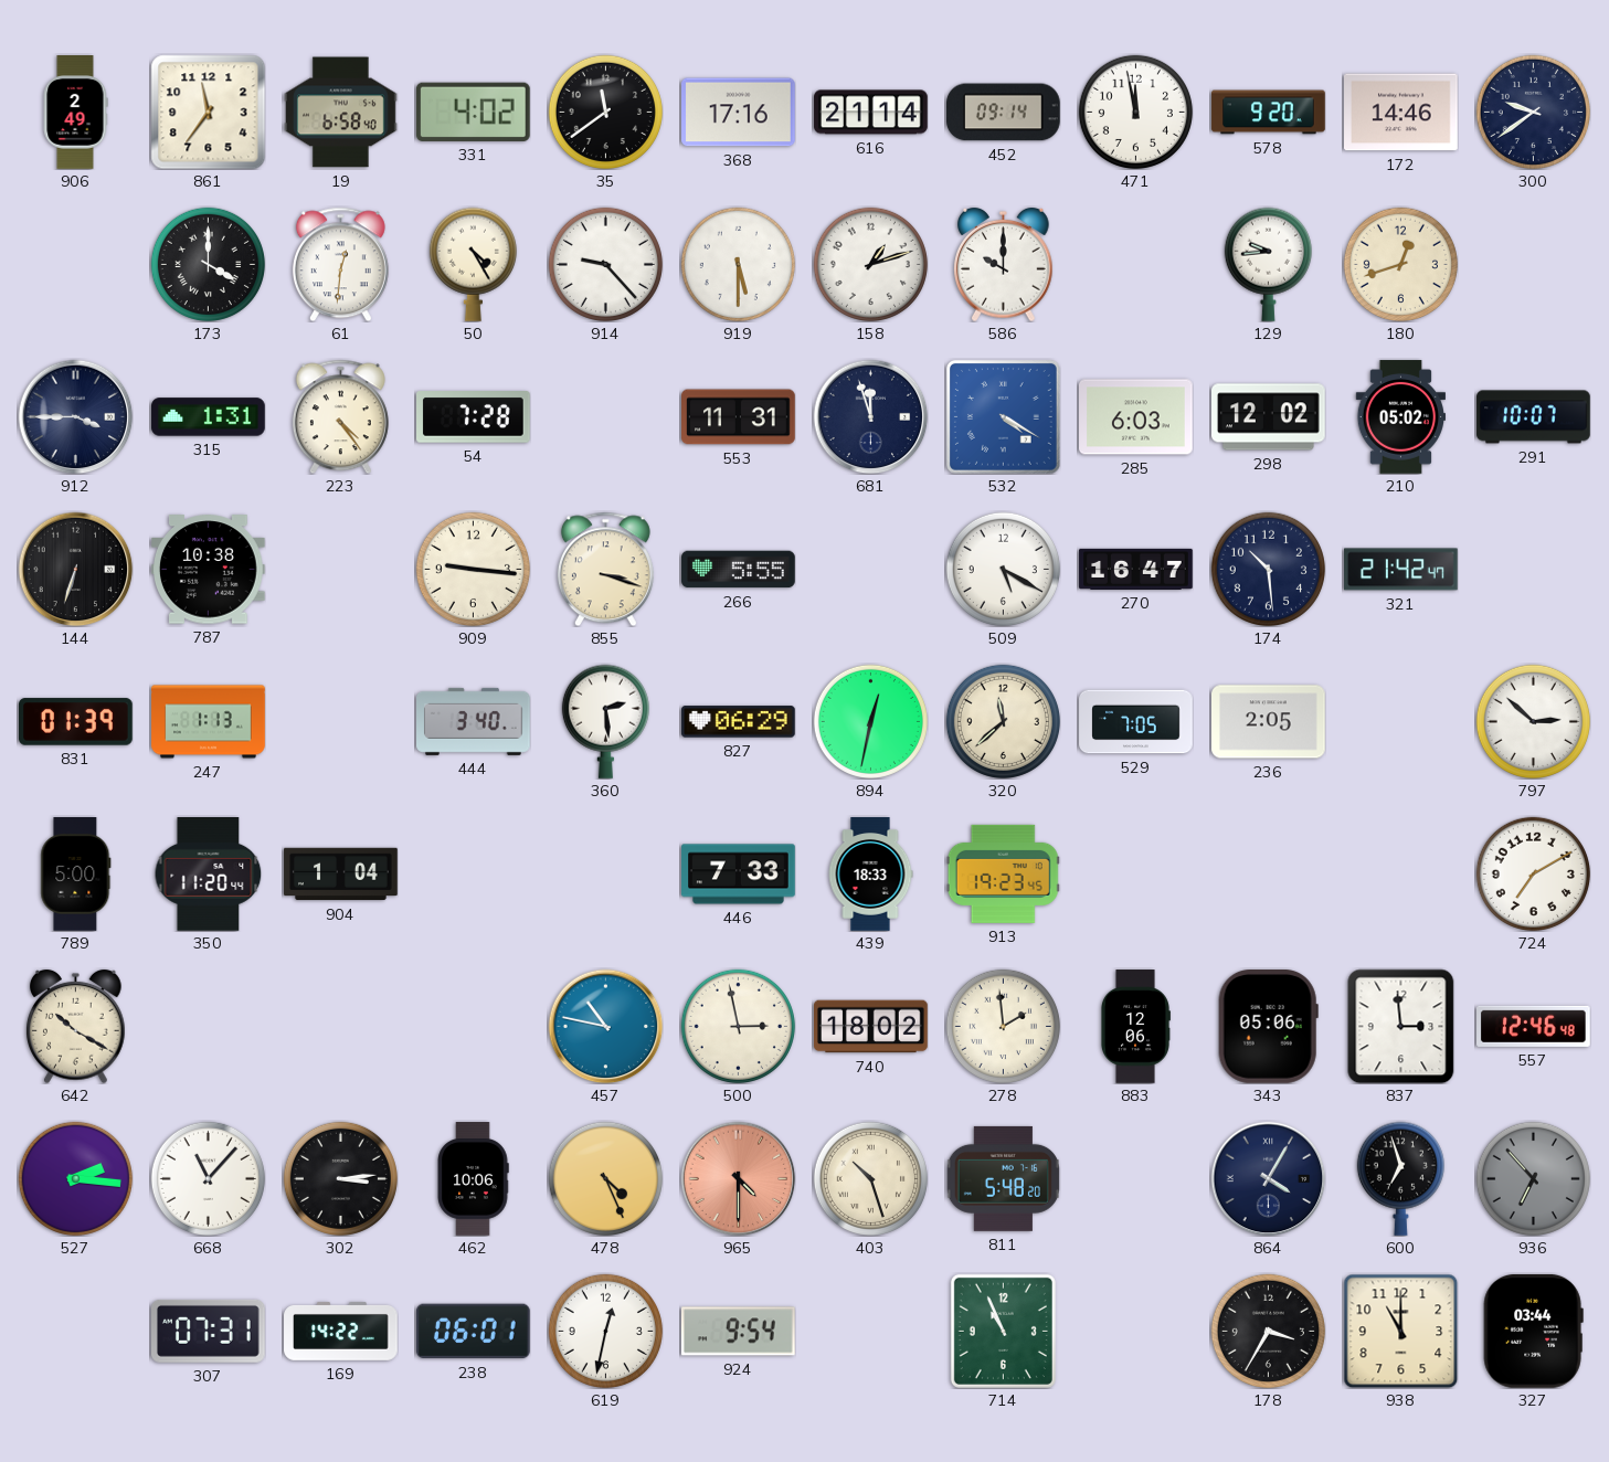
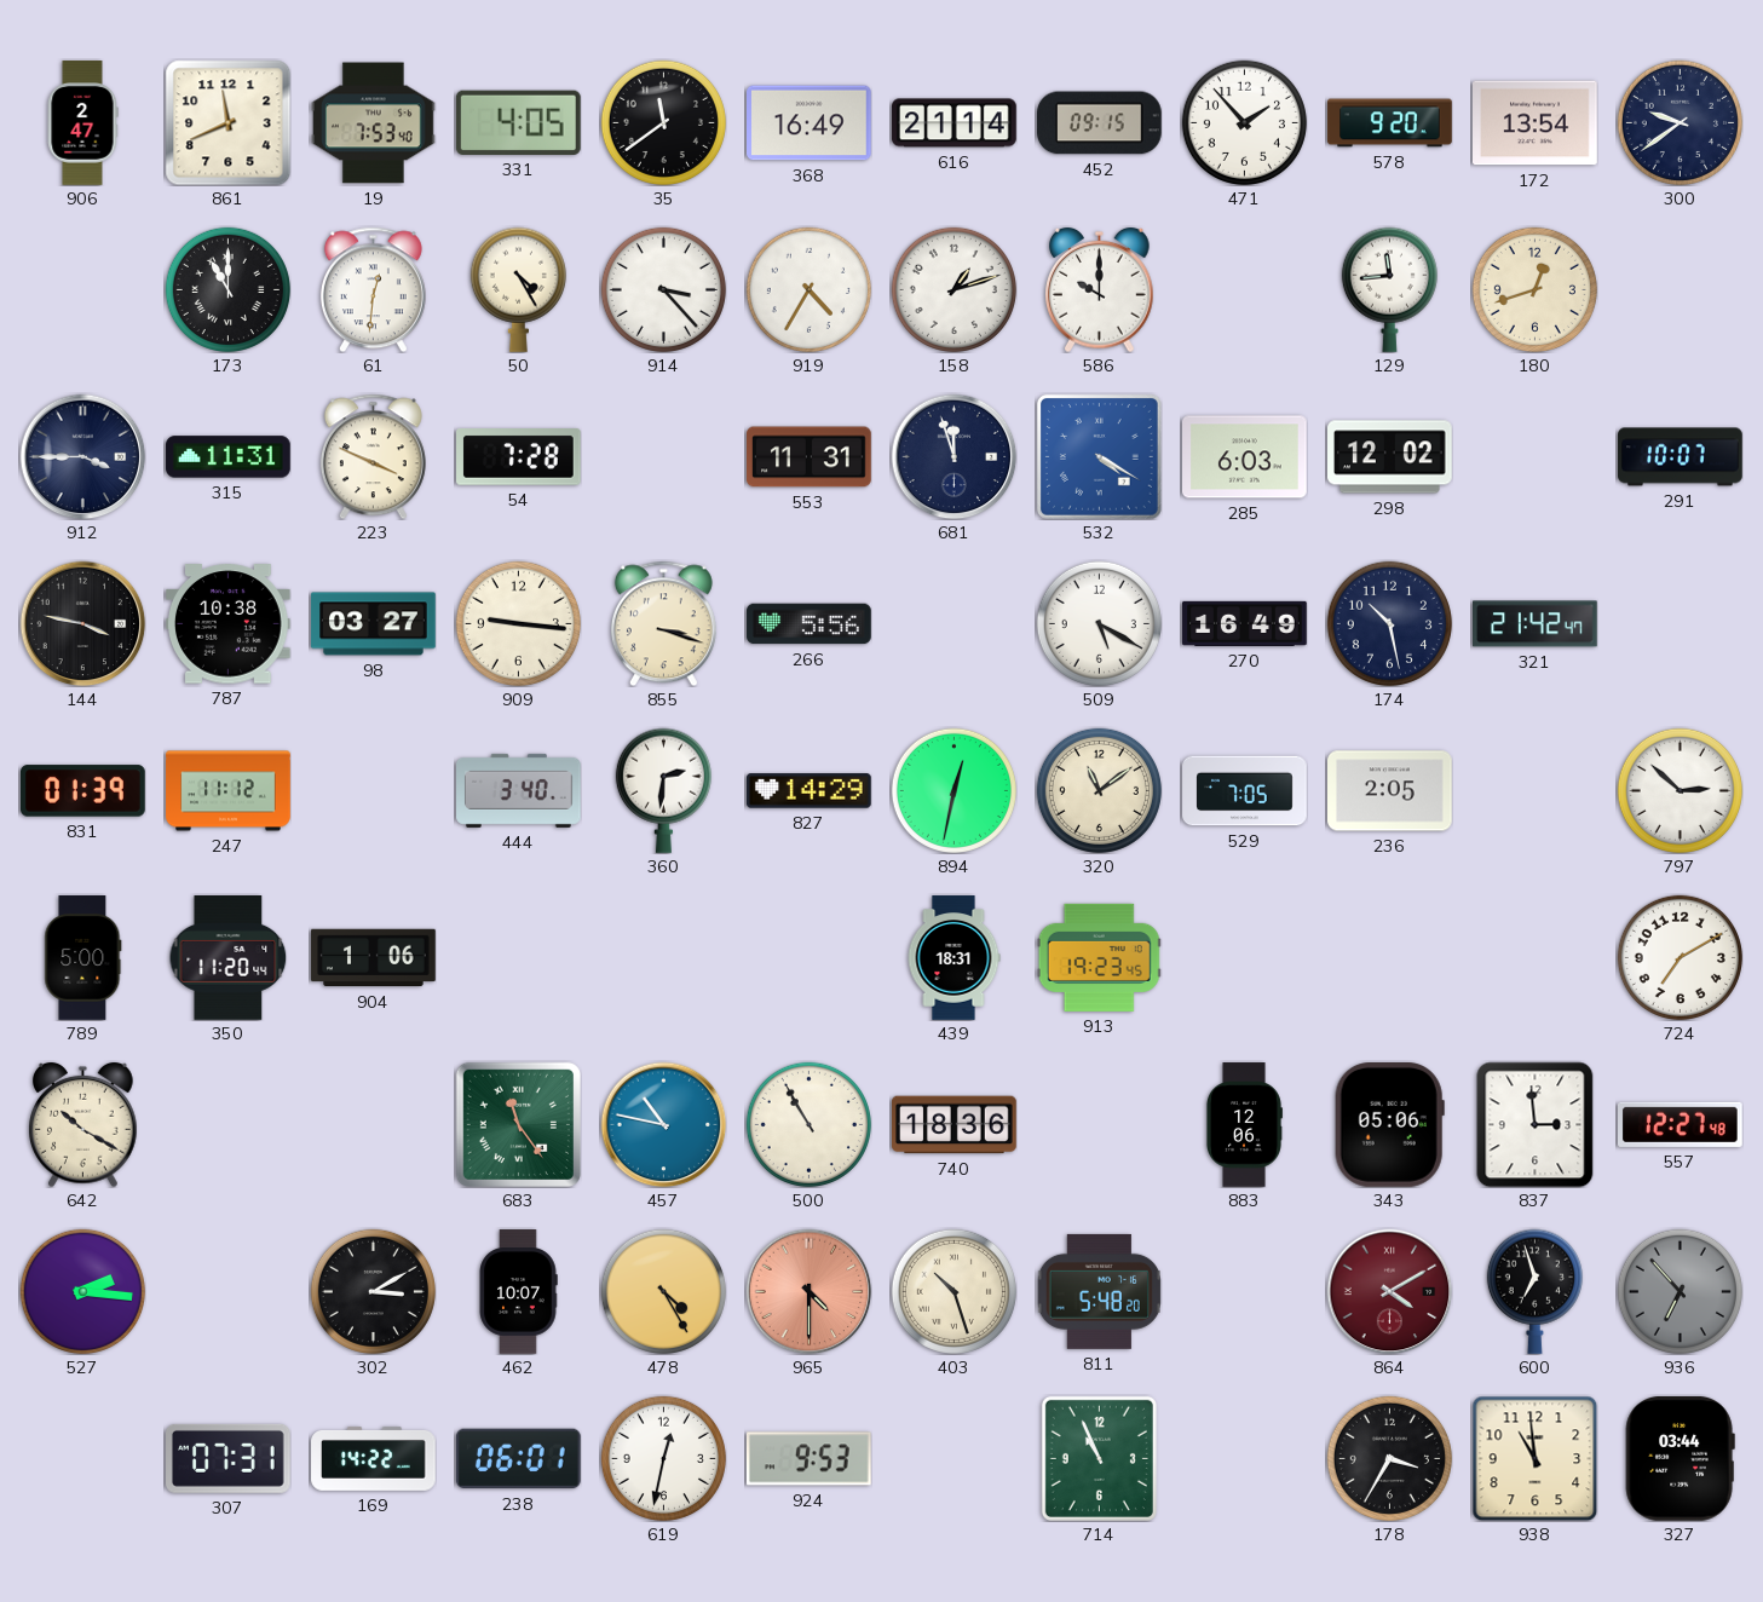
906: 2:49 -> 2:47
861: 11:36 -> 11:41
19: 6:58 -> 7:53
331: 4:02 -> 4:05
368: 17:16 -> 16:49
452: 09:14 -> 09:15
471: 11:58 -> 1:53
172: 14:46 -> 13:54
173: 4:00 -> 11:00
914: 9:23 -> 3:23
919: 5:30 -> 4:35
129: 9:44 -> 11:44
315: 1:31 -> 11:31
223: 4:24 -> 3:49
210: 05:02 -> none
144: 6:33 -> 3:47
98: none -> 03:27
266: 5:55 -> 5:56
270: 16:47 -> 16:49
174: 10:29 -> 10:28
247: 1:13 -> 11:12
360: 2:29 -> 2:31
827: 06:29 -> 14:29
320: 11:38 -> 11:09
904: 1:04 -> 1:06
446: 7:33 -> none
439: 18:33 -> 18:31
683: none -> 11:24
500: 2:58 -> 10:55
740: 18:02 -> 18:36
278: 1:59 -> none
557: 12:46 -> 12:27
668: 11:07 -> none
302: 3:14 -> 3:10
462: 10:06 -> 10:07
478: 4:26 -> 4:25
864: 4:05 -> 4:10
864 dial: navy -> burgundy
924: 9:54 -> 9:53
938: 11:00 -> 10:59
